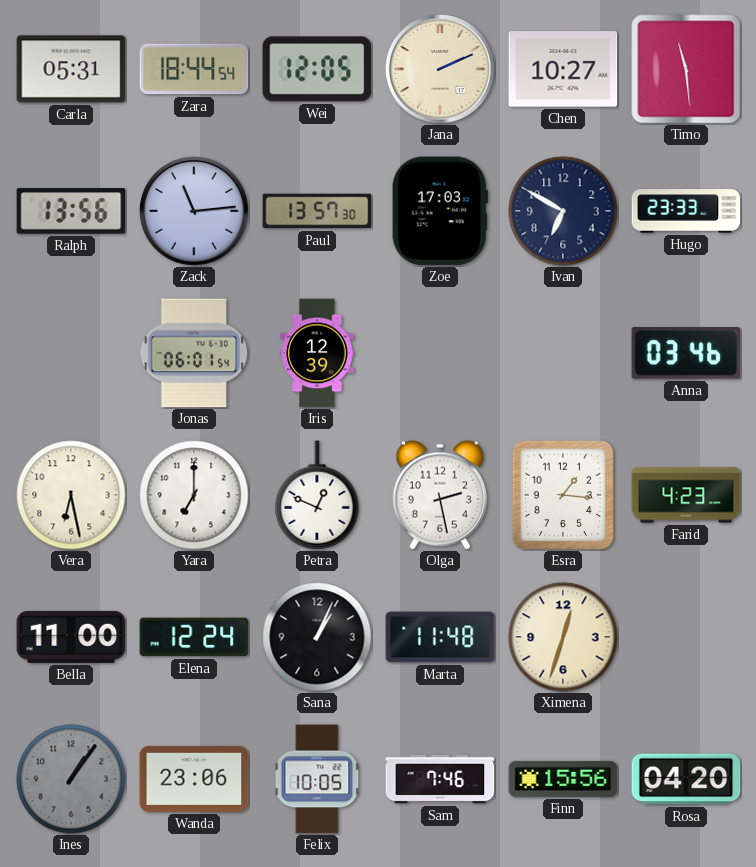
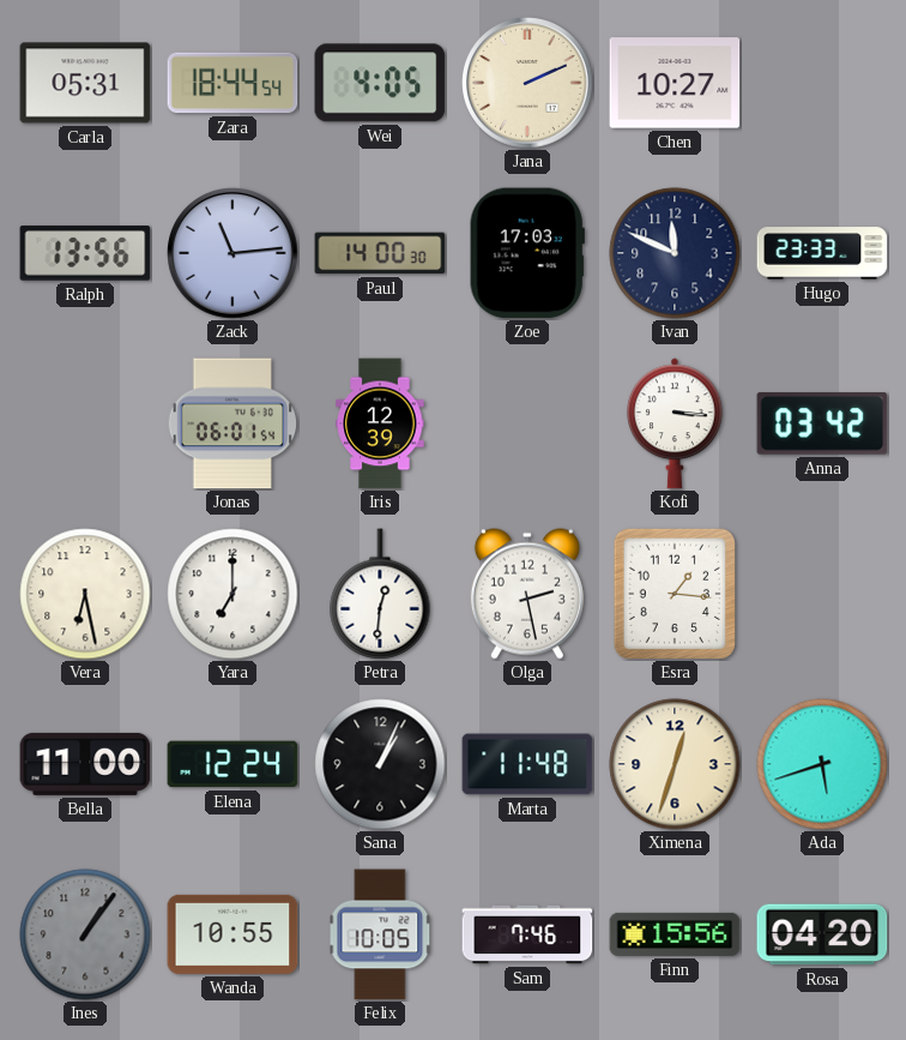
Wei: 12:05 -> 4:05
Timo: 11:29 -> none
Paul: 13:57 -> 14:00
Ivan: 6:50 -> 11:49
Kofi: none -> 3:16
Anna: 03:46 -> 03:42
Petra: 12:49 -> 12:31
Farid: 4:23 -> none
Ada: none -> 5:42
Wanda: 23:06 -> 10:55
